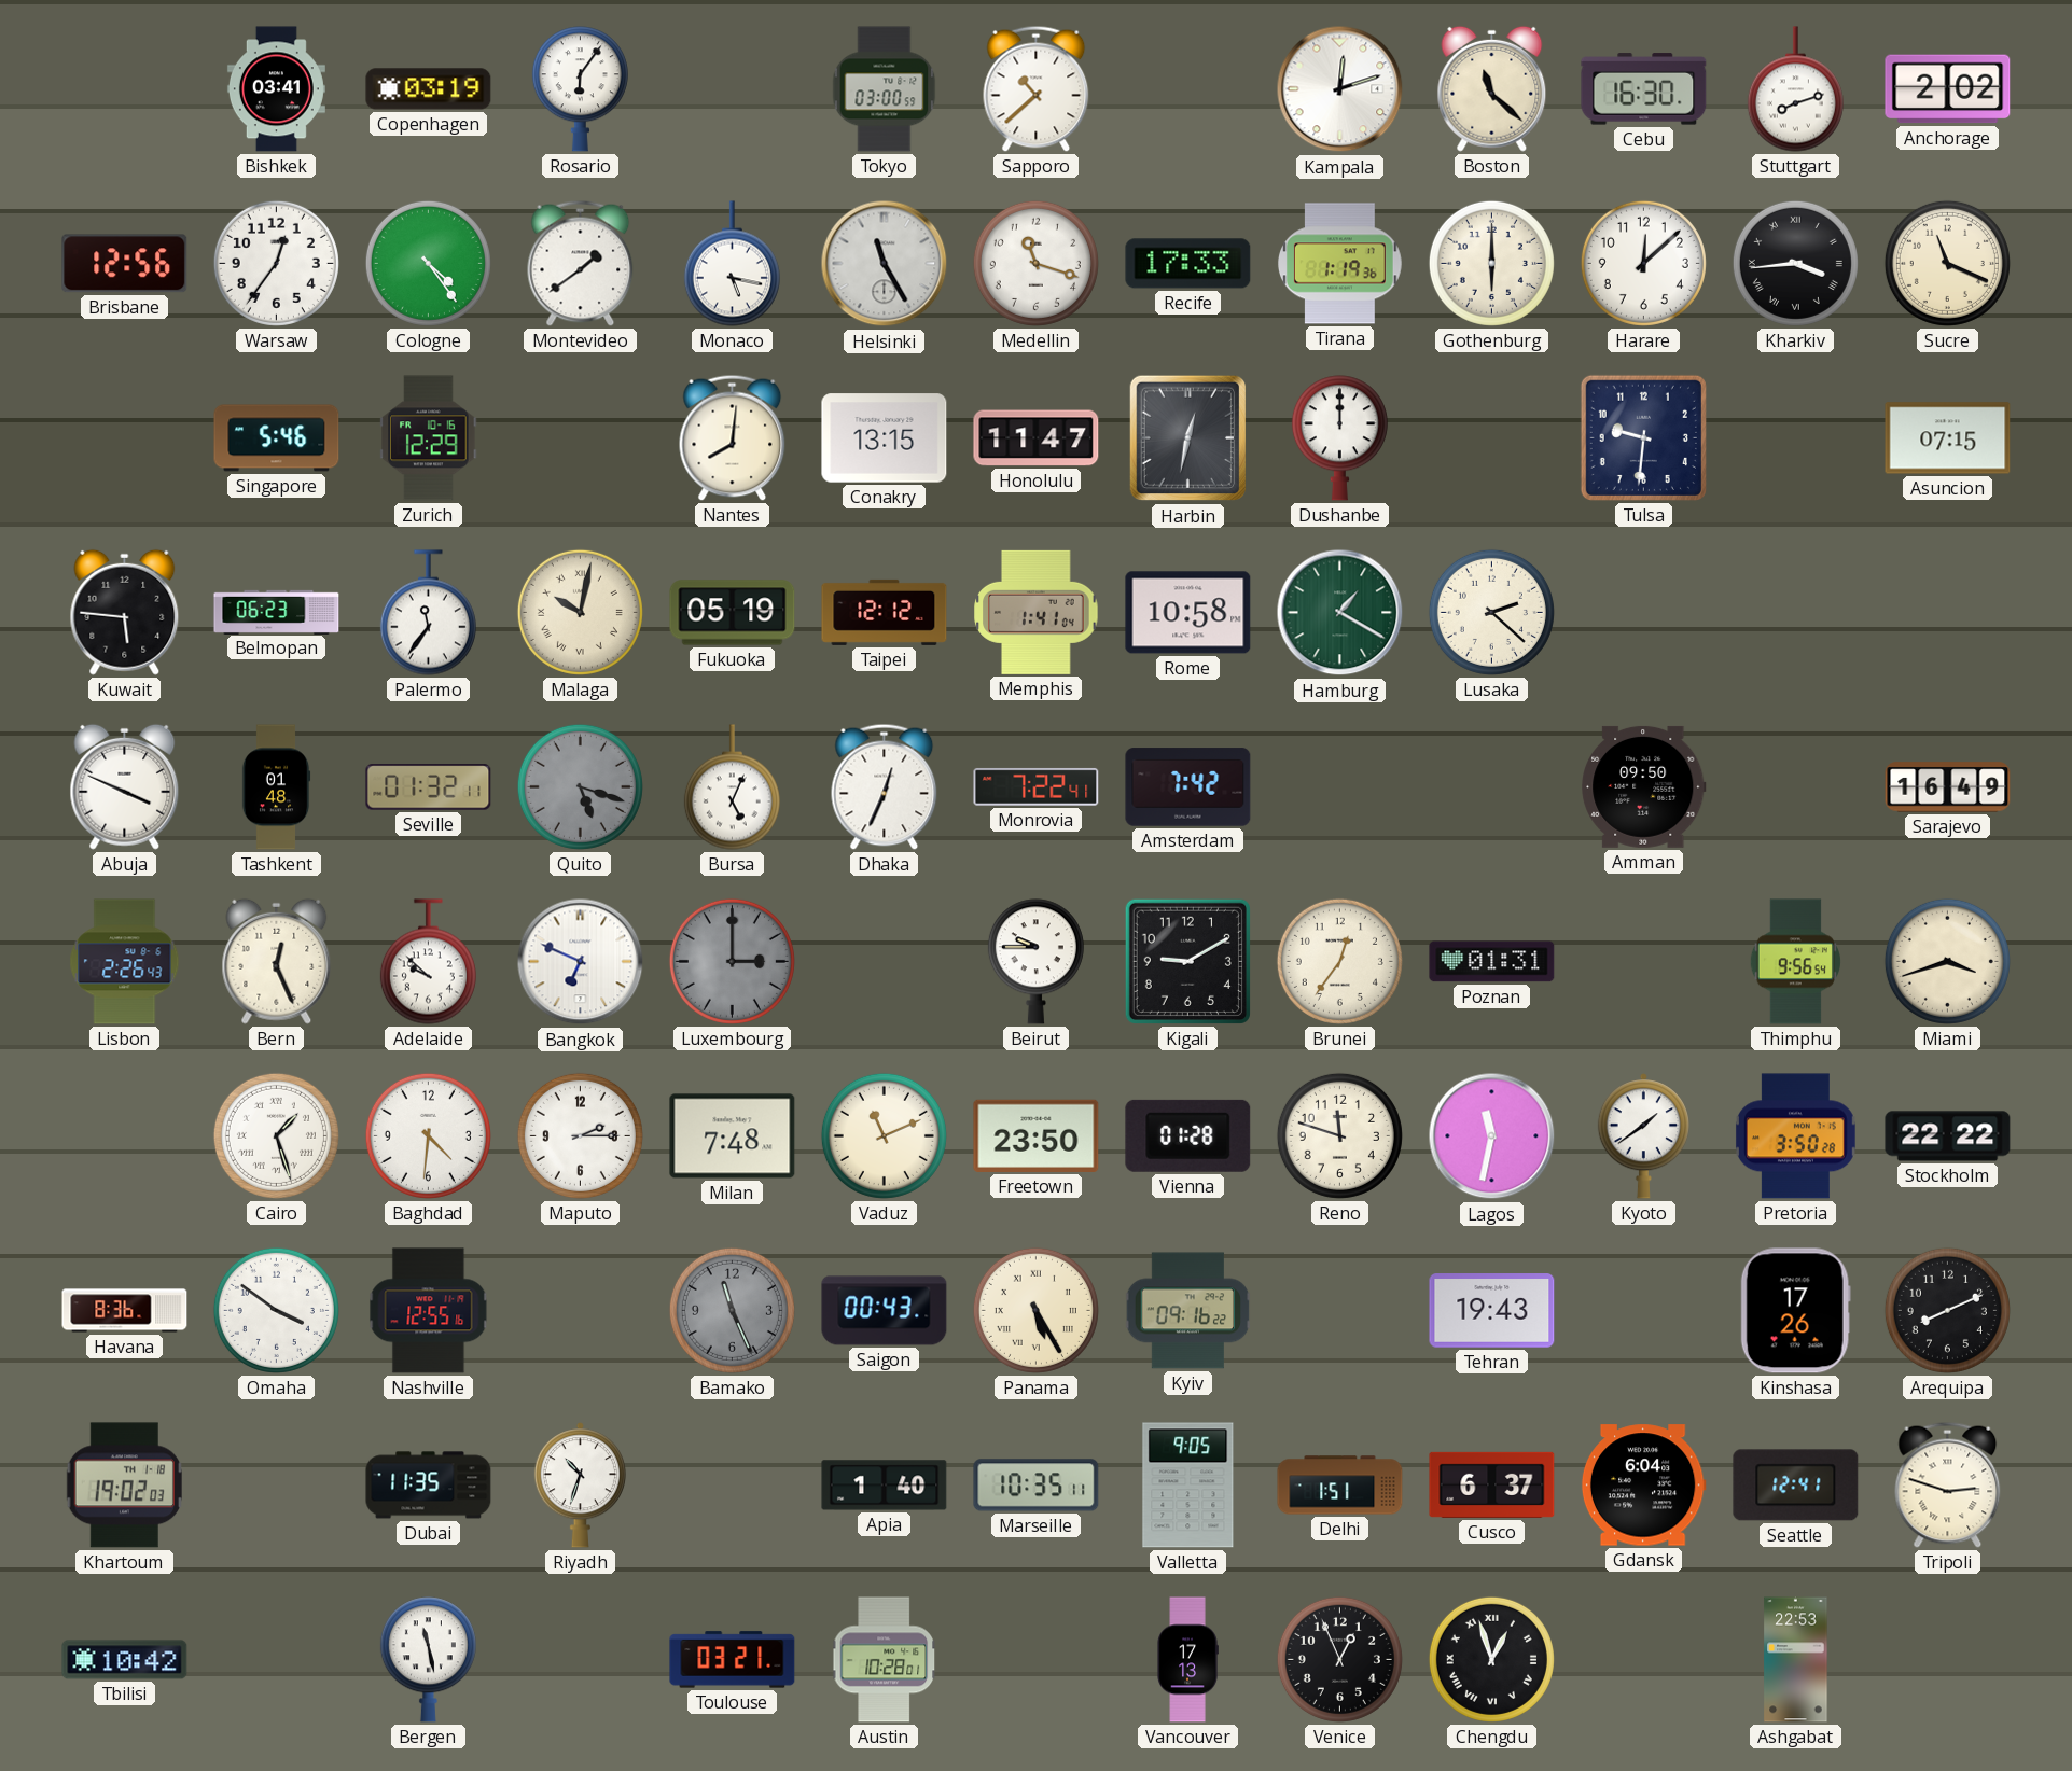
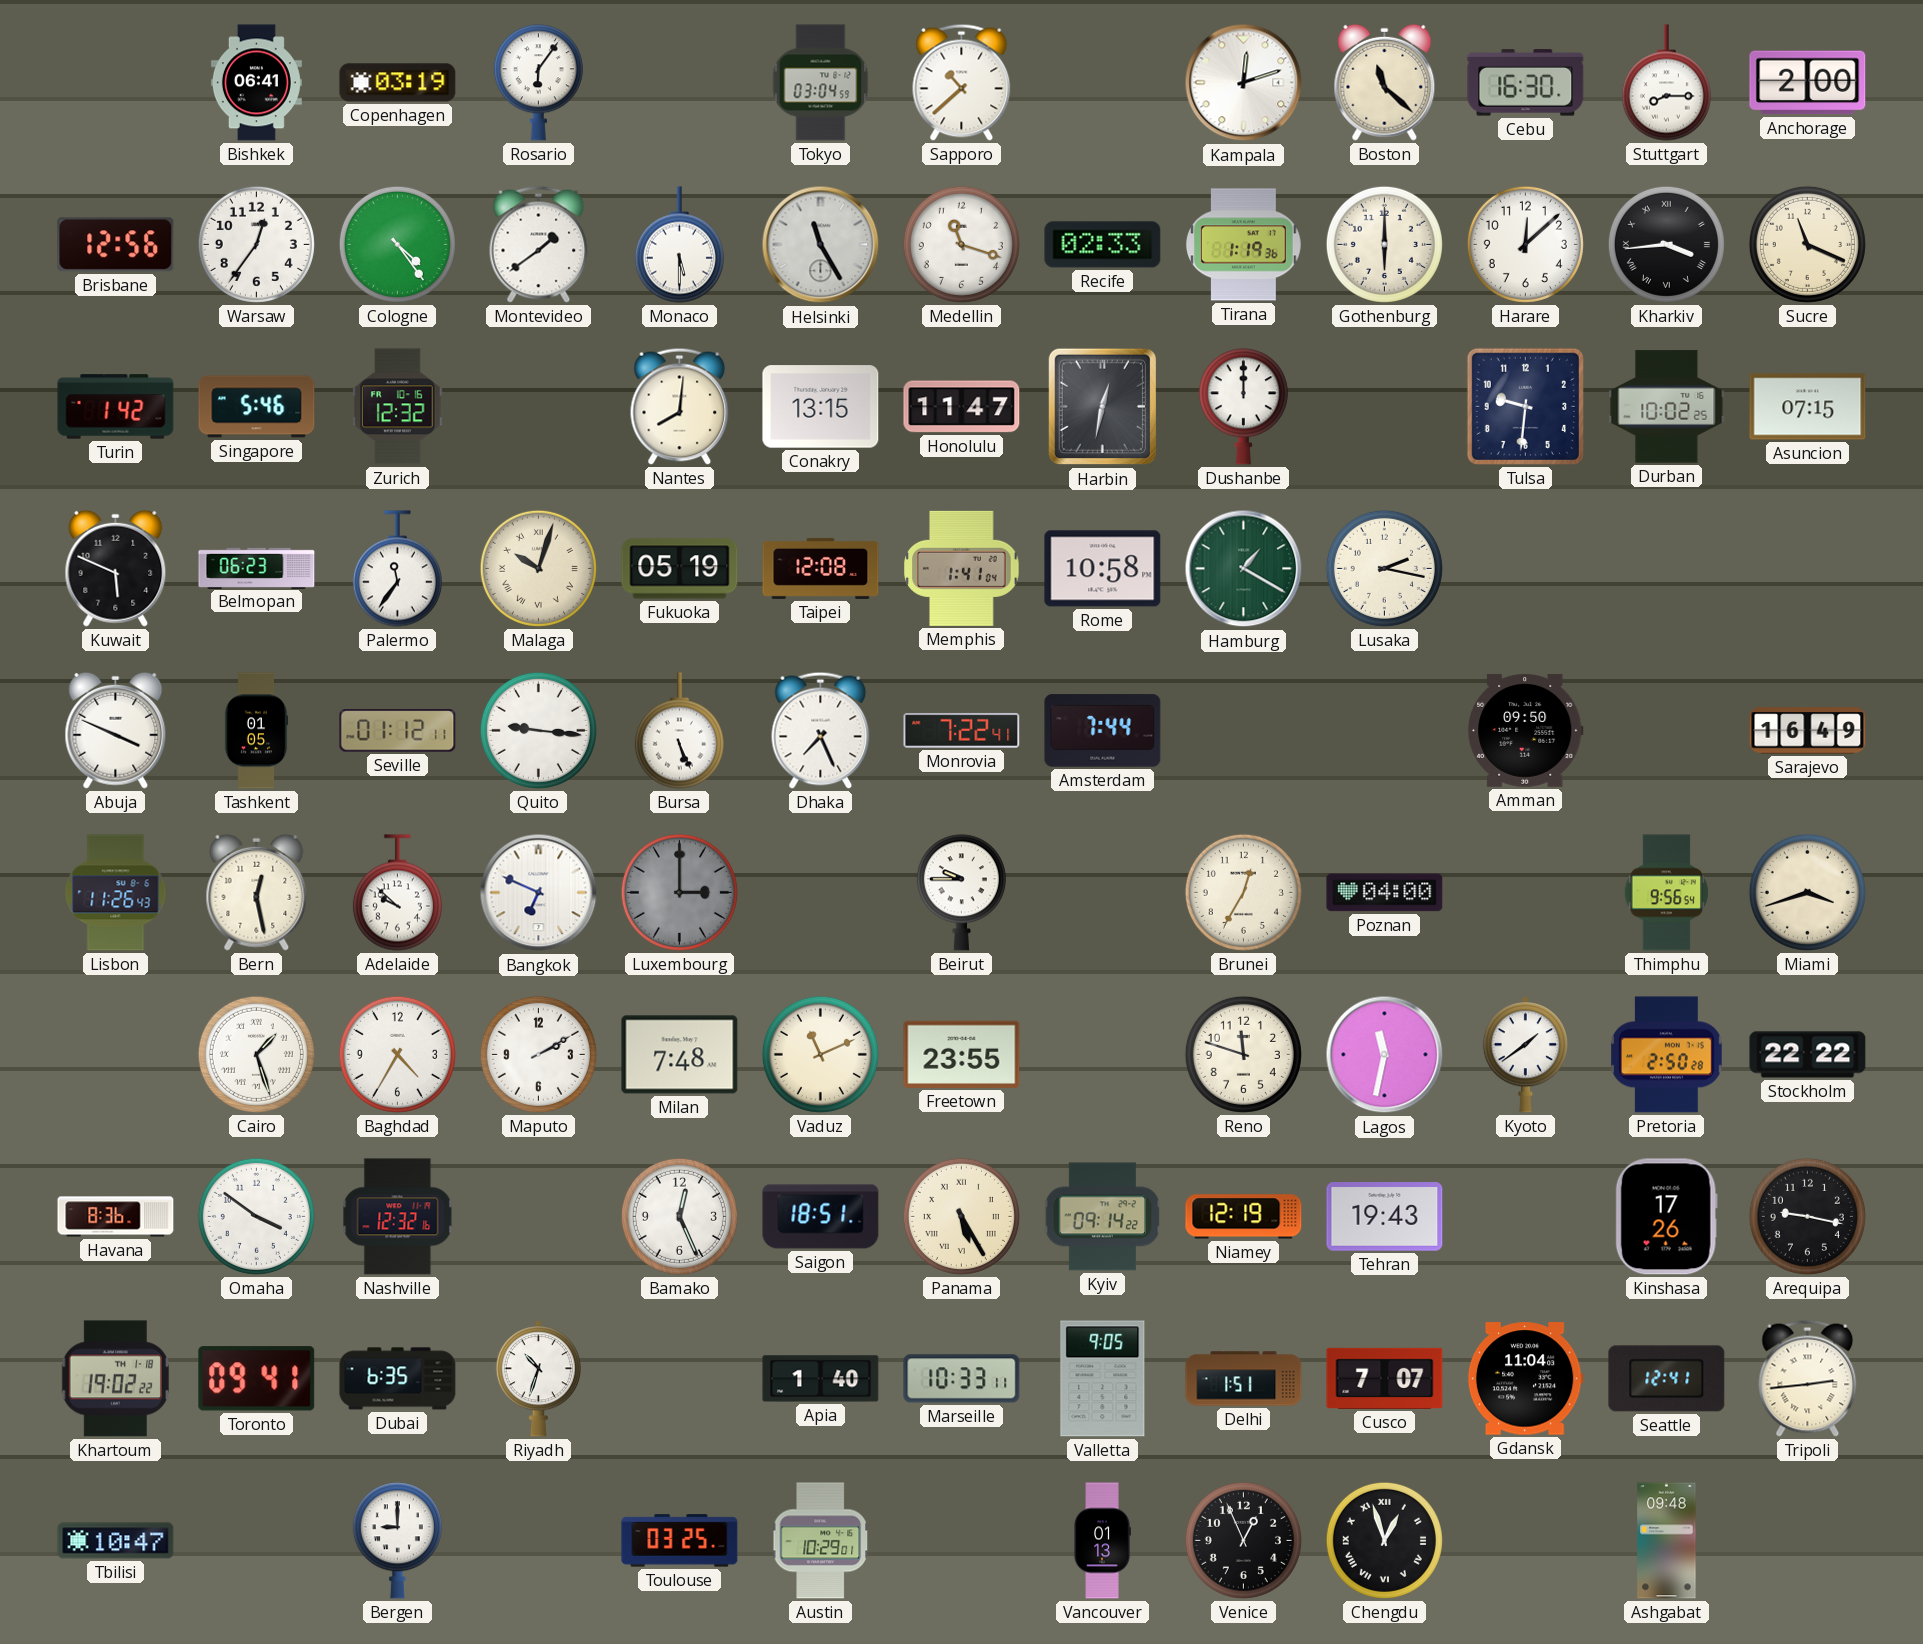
Bishkek: 03:41 -> 06:41
Tokyo: 03:00 -> 03:04
Stuttgart: 8:12 -> 8:15
Anchorage: 2:02 -> 2:00
Monaco: 5:17 -> 5:30
Recife: 17:33 -> 02:33
Turin: none -> 1:42
Zurich: 12:29 -> 12:32
Durban: none -> 10:02
Kuwait: 5:46 -> 5:49
Malaga: 10:02 -> 10:03
Taipei: 12:12 -> 12:08
Lusaka: 2:22 -> 2:17
Tashkent: 01:48 -> 01:05
Seville: 01:32 -> 01:12
Quito: 5:18 -> 9:16
Quito dial: grey -> white
Bursa: 5:04 -> 5:26
Dhaka: 12:34 -> 7:26
Amsterdam: 7:42 -> 7:44
Lisbon: 2:26 -> 11:26
Bern: 12:26 -> 12:28
Kigali: 9:10 -> none
Brunei: 12:36 -> 12:35
Poznan: 01:31 -> 04:00
Baghdad: 4:31 -> 4:35
Maputo: 2:15 -> 2:10
Freetown: 23:50 -> 23:55
Vienna: 01:28 -> none
Pretoria: 3:50 -> 2:50
Nashville: 12:55 -> 12:32
Bamako: 11:26 -> 12:26
Bamako dial: grey -> white
Saigon: 00:43 -> 18:51
Kyiv: 09:16 -> 09:14
Niamey: none -> 12:19
Arequipa: 8:11 -> 9:17
Khartoum: 19:02:03 -> 19:02:22
Toronto: none -> 09:41
Dubai: 11:35 -> 6:35
Marseille: 10:35 -> 10:33
Cusco: 6:37 -> 7:07
Gdansk: 6:04 -> 11:04
Tripoli: 2:48 -> 2:44
Tbilisi: 10:42 -> 10:47
Bergen: 11:28 -> 9:00
Toulouse: 03:21 -> 03:25
Austin: 10:28 -> 10:29
Vancouver: 17:13 -> 01:13
Ashgabat: 22:53 -> 09:48
